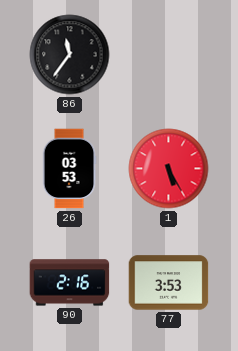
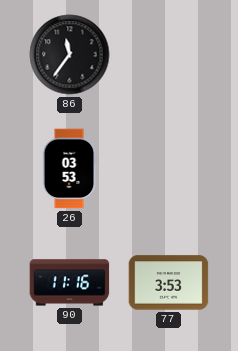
1: 5:25 -> none
90: 2:16 -> 11:16
